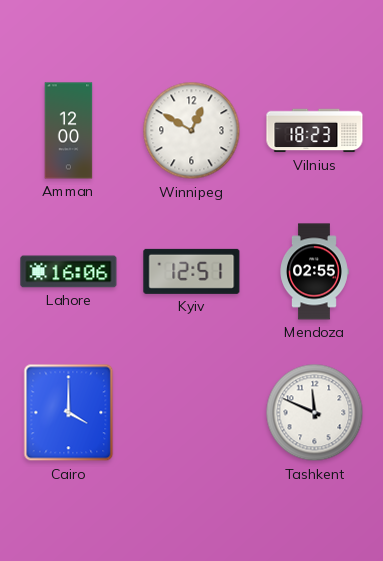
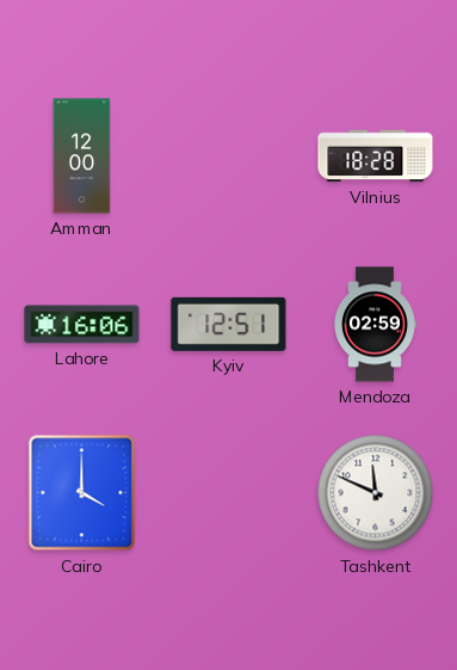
Winnipeg: 12:50 -> none
Vilnius: 18:23 -> 18:28
Mendoza: 02:55 -> 02:59
